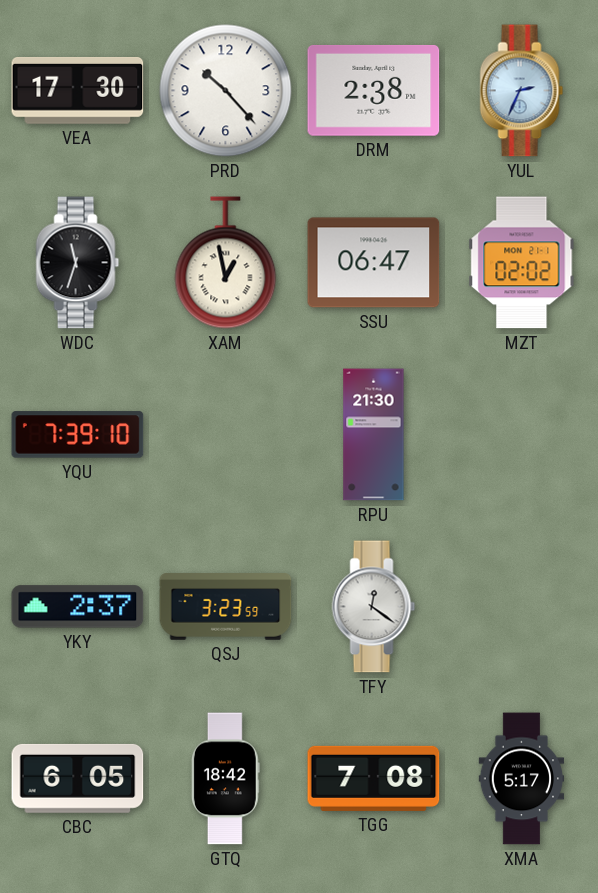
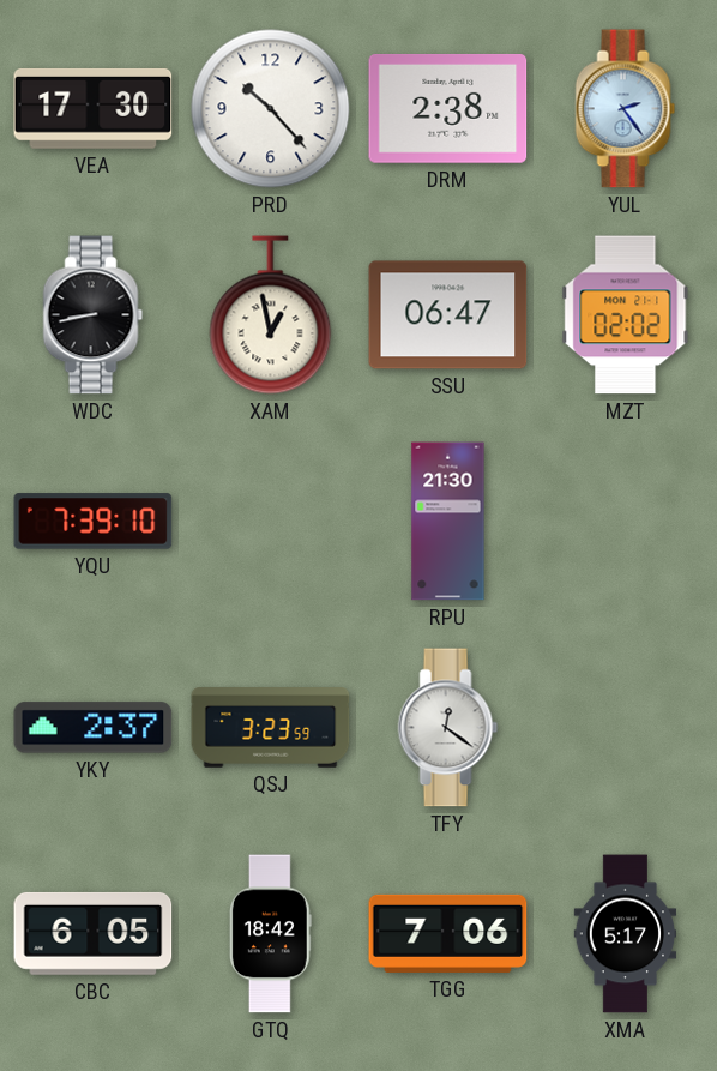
YUL: 2:34 -> 2:24
WDC: 11:33 -> 8:43
TGG: 7:08 -> 7:06
